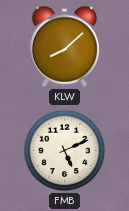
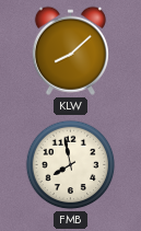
FMB: 5:11 -> 7:58
